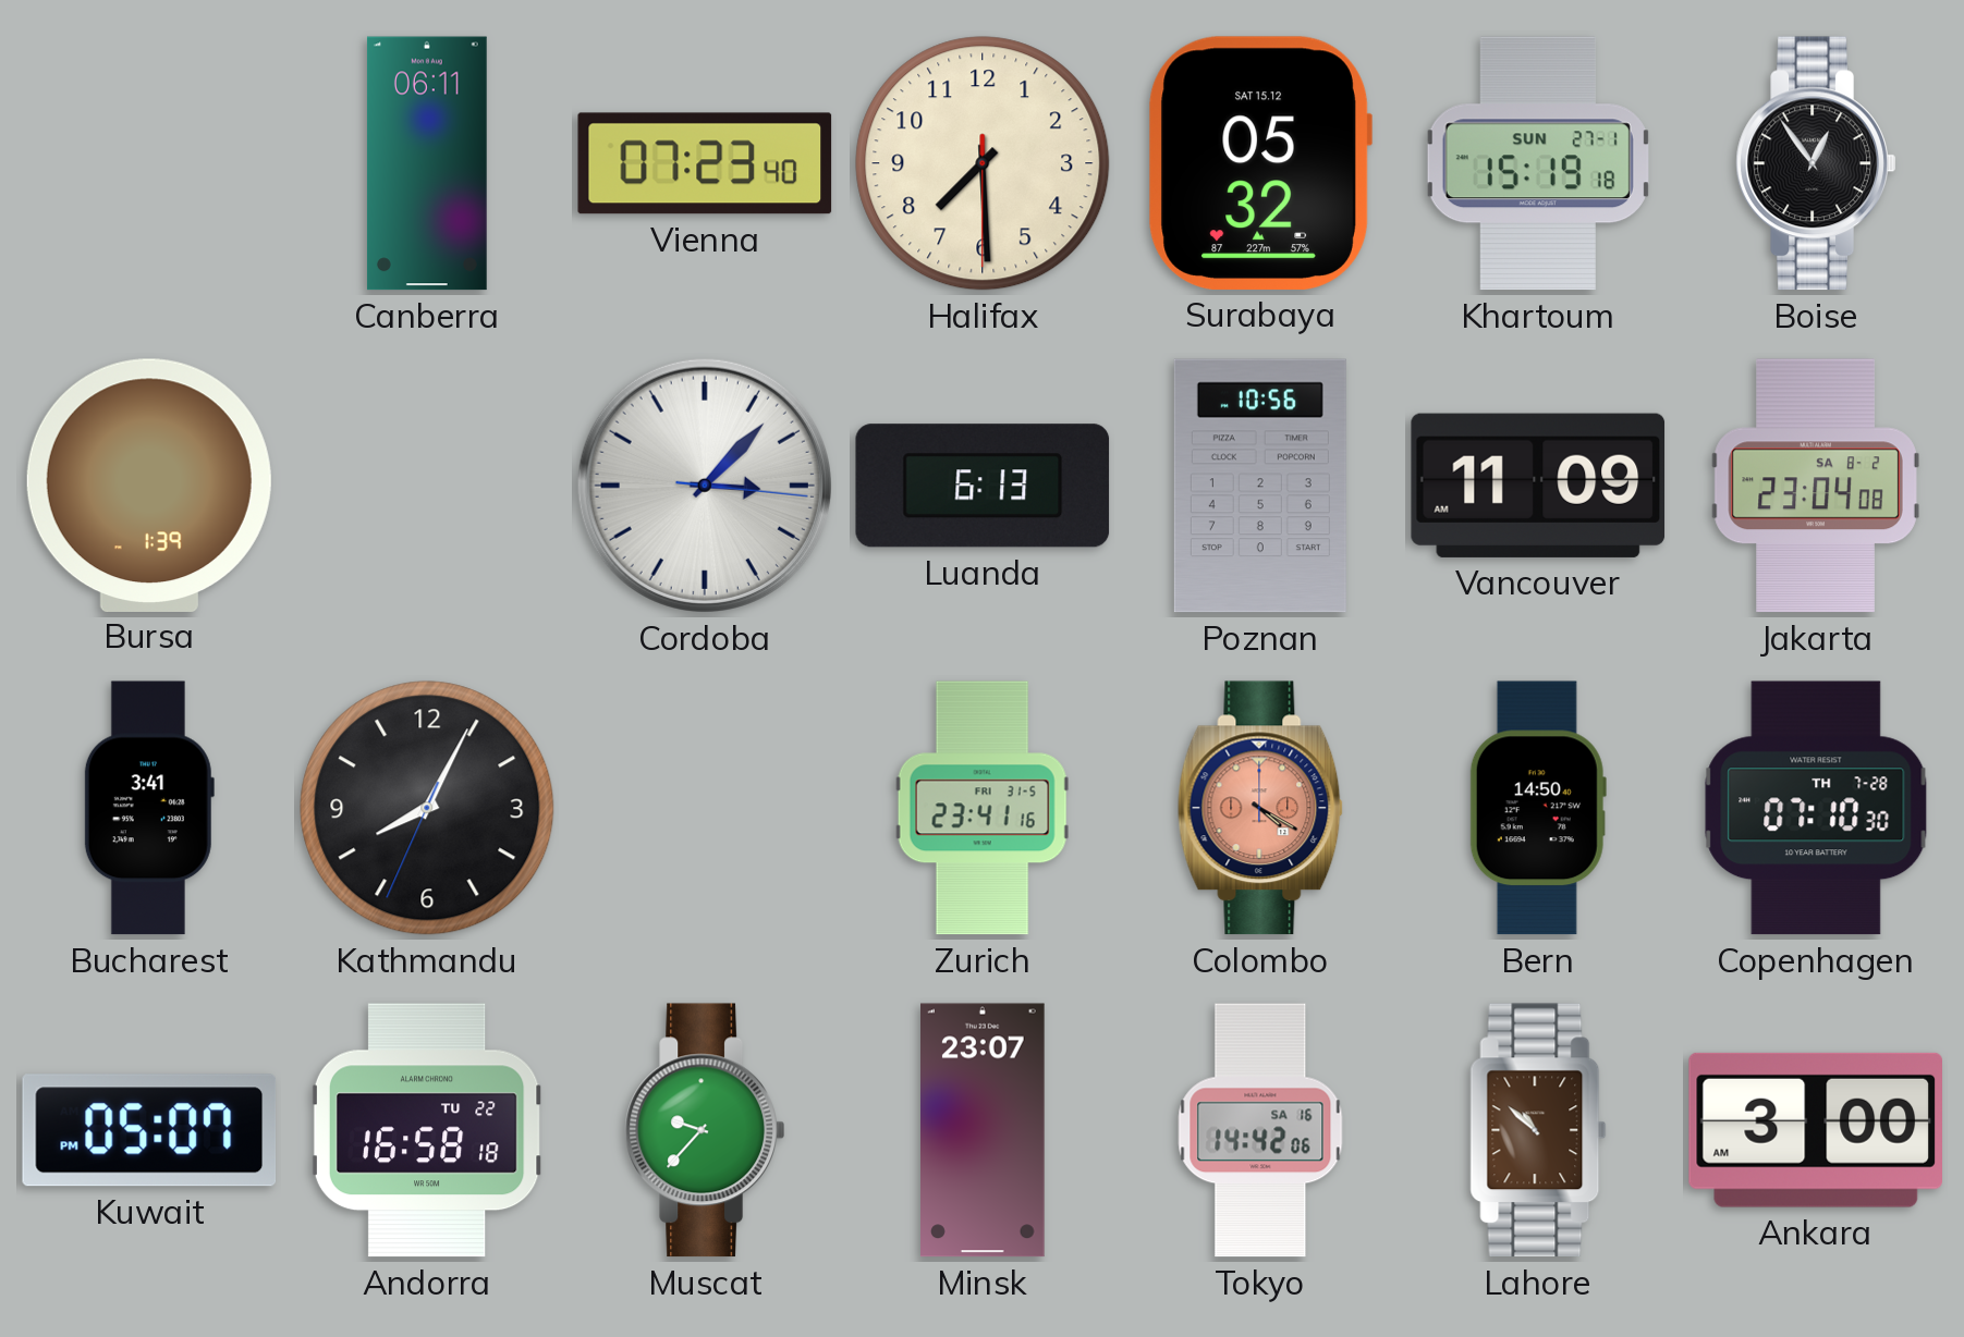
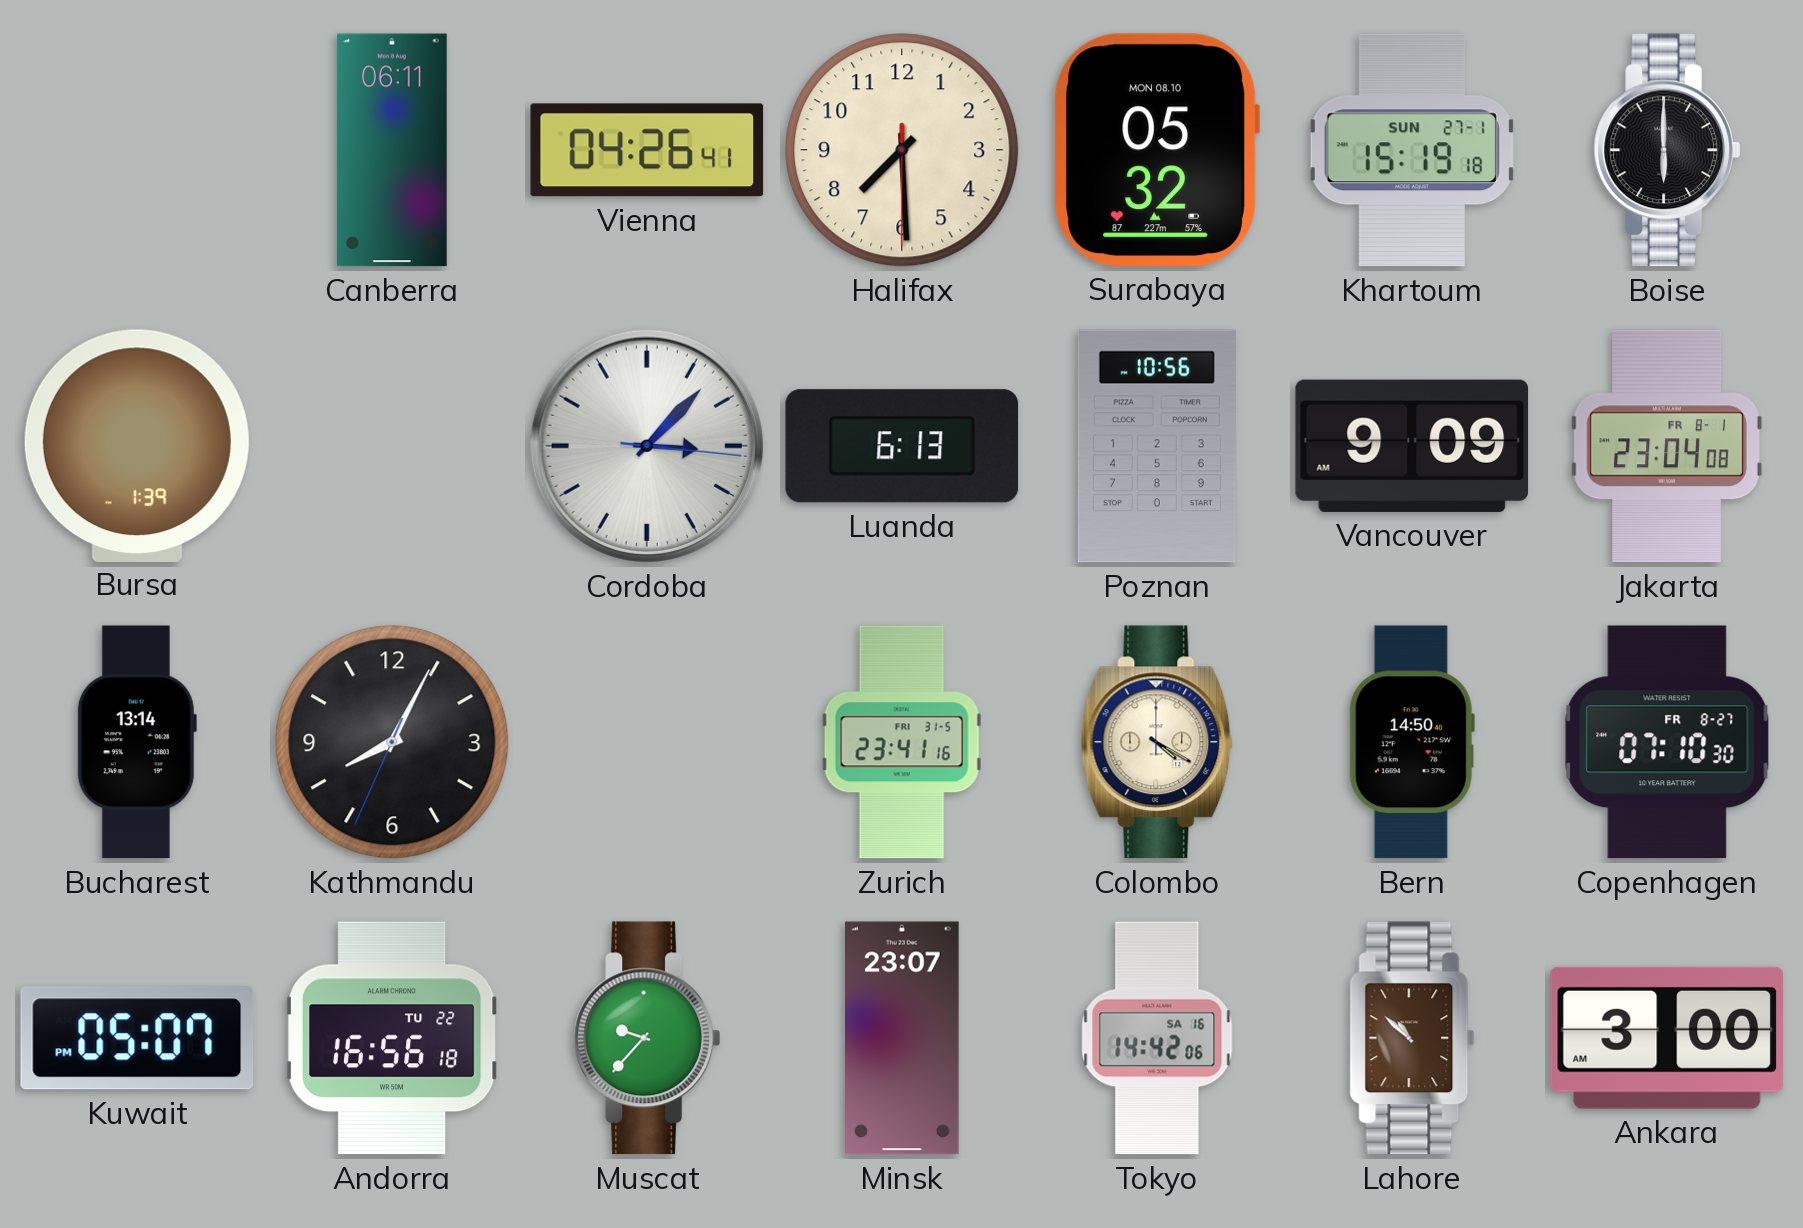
Vienna: 07:23 -> 04:26
Surabaya date: SAT 15.12 -> MON 08.10
Boise: 12:54 -> 6:00
Vancouver: 11:09 -> 9:09
Jakarta date: SA 8-2 -> FR 8-1
Bucharest: 3:41 -> 13:14
Colombo dial: salmon -> cream
Copenhagen date: TH 7-28 -> FR 8-27
Andorra: 16:58 -> 16:56
